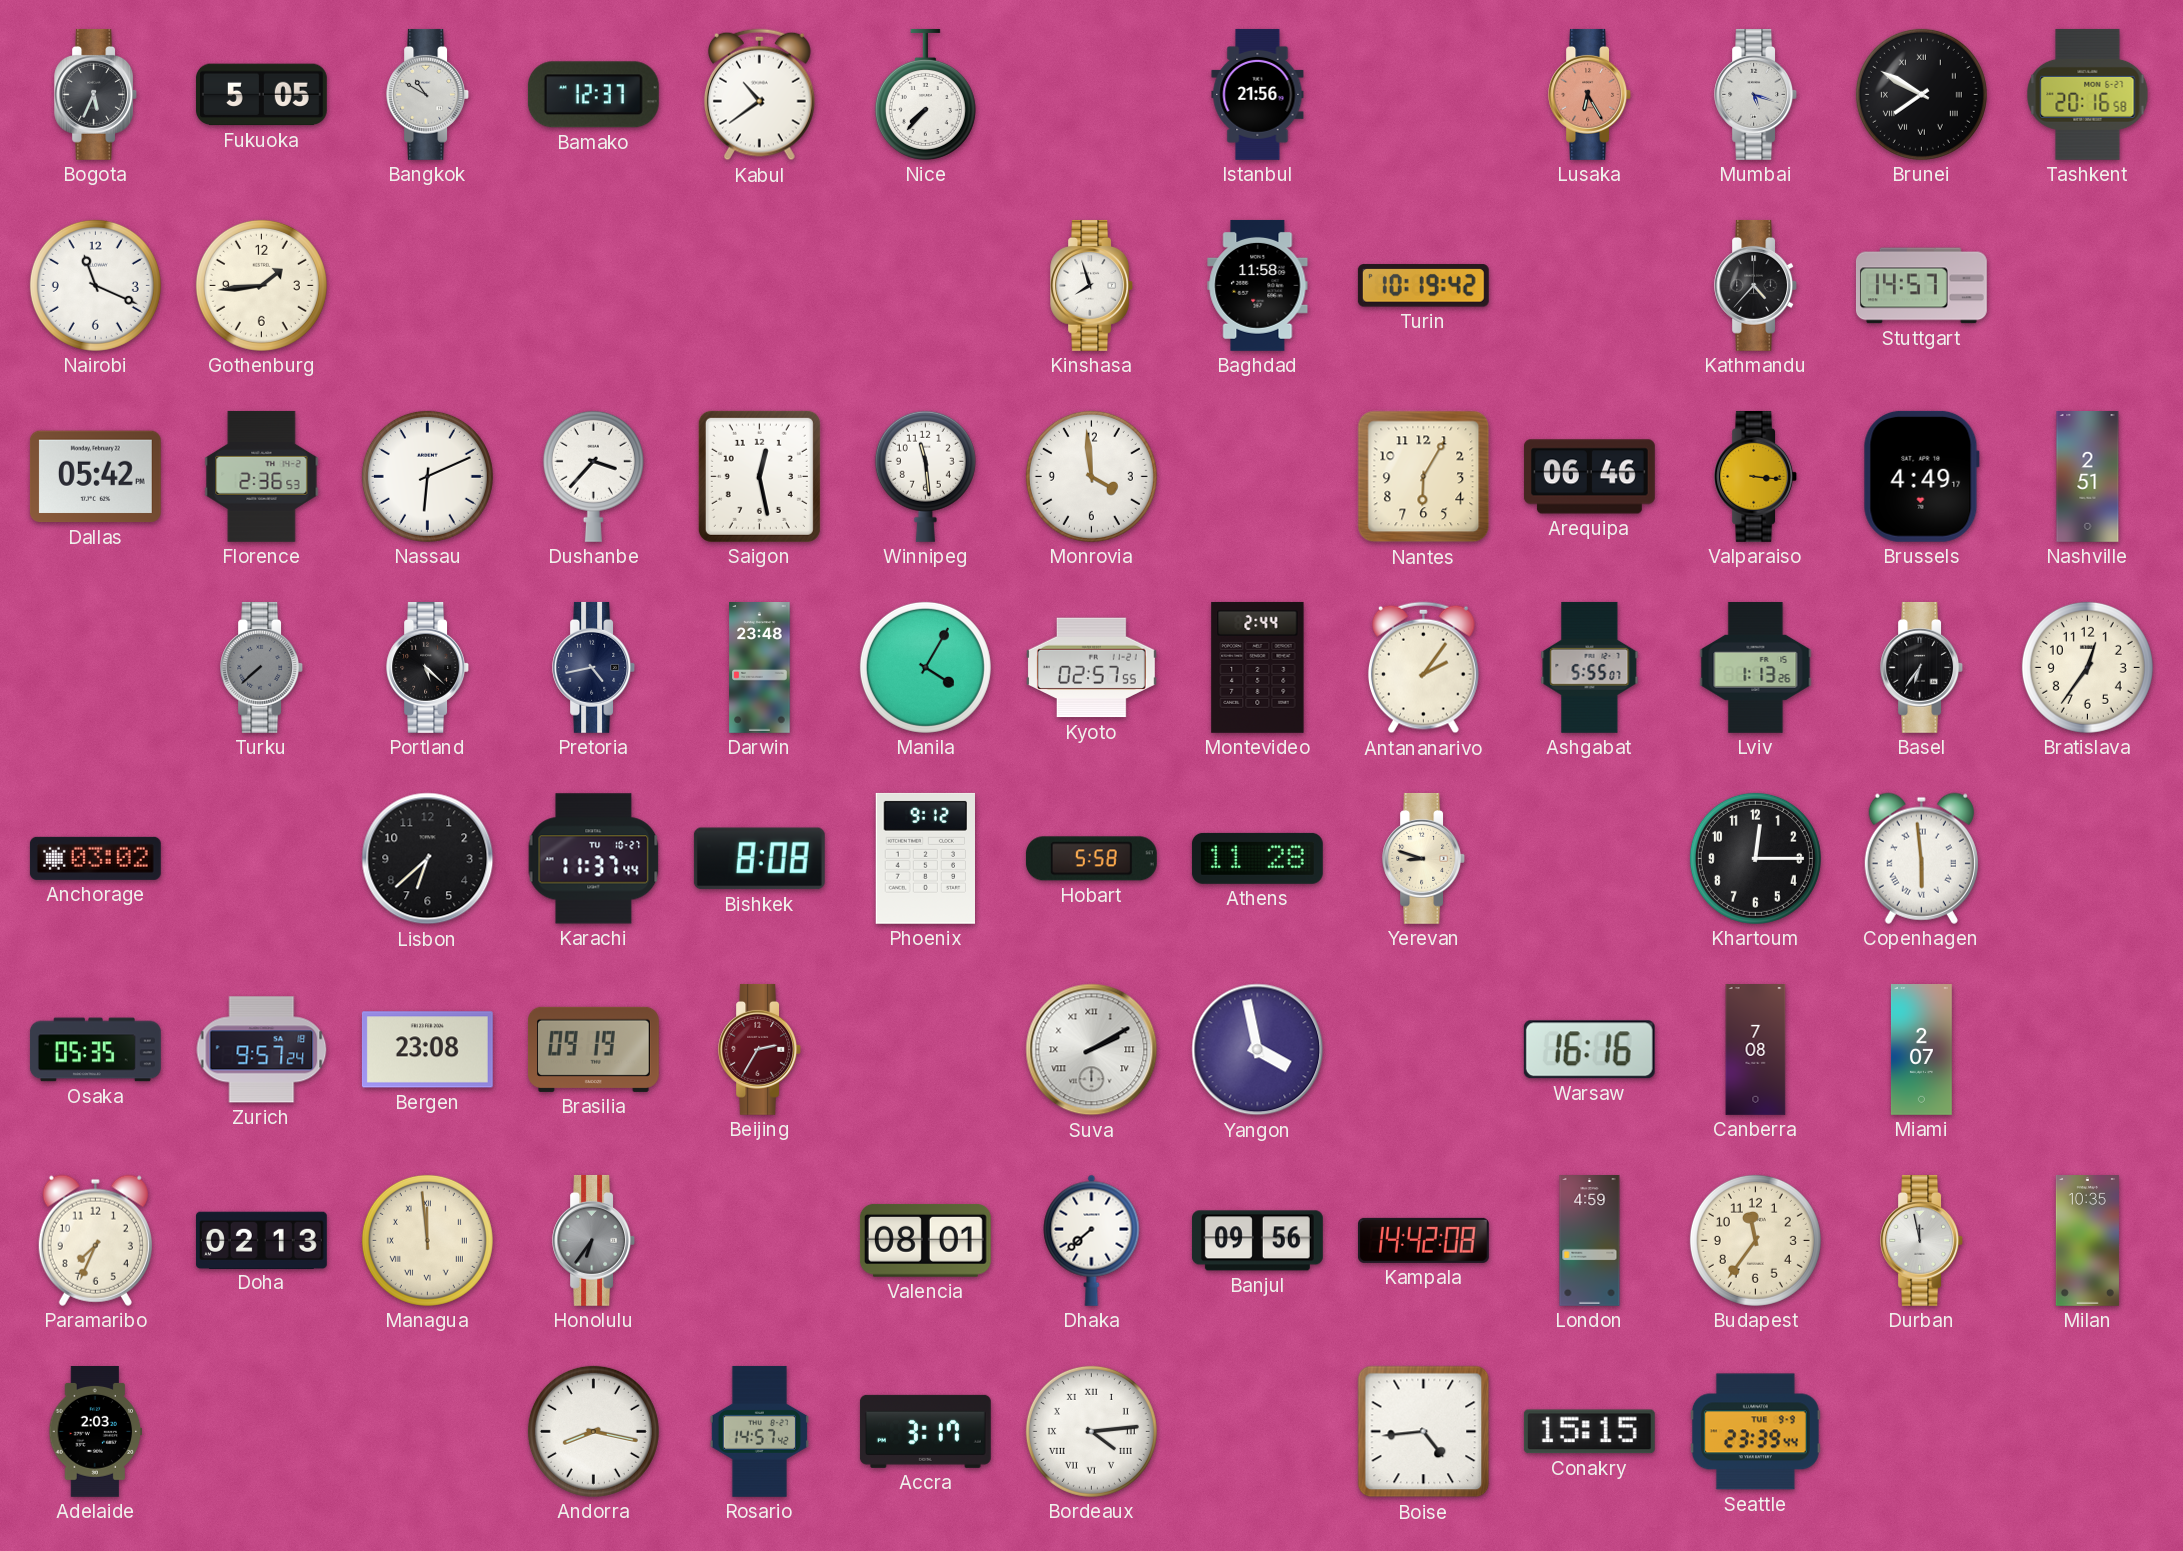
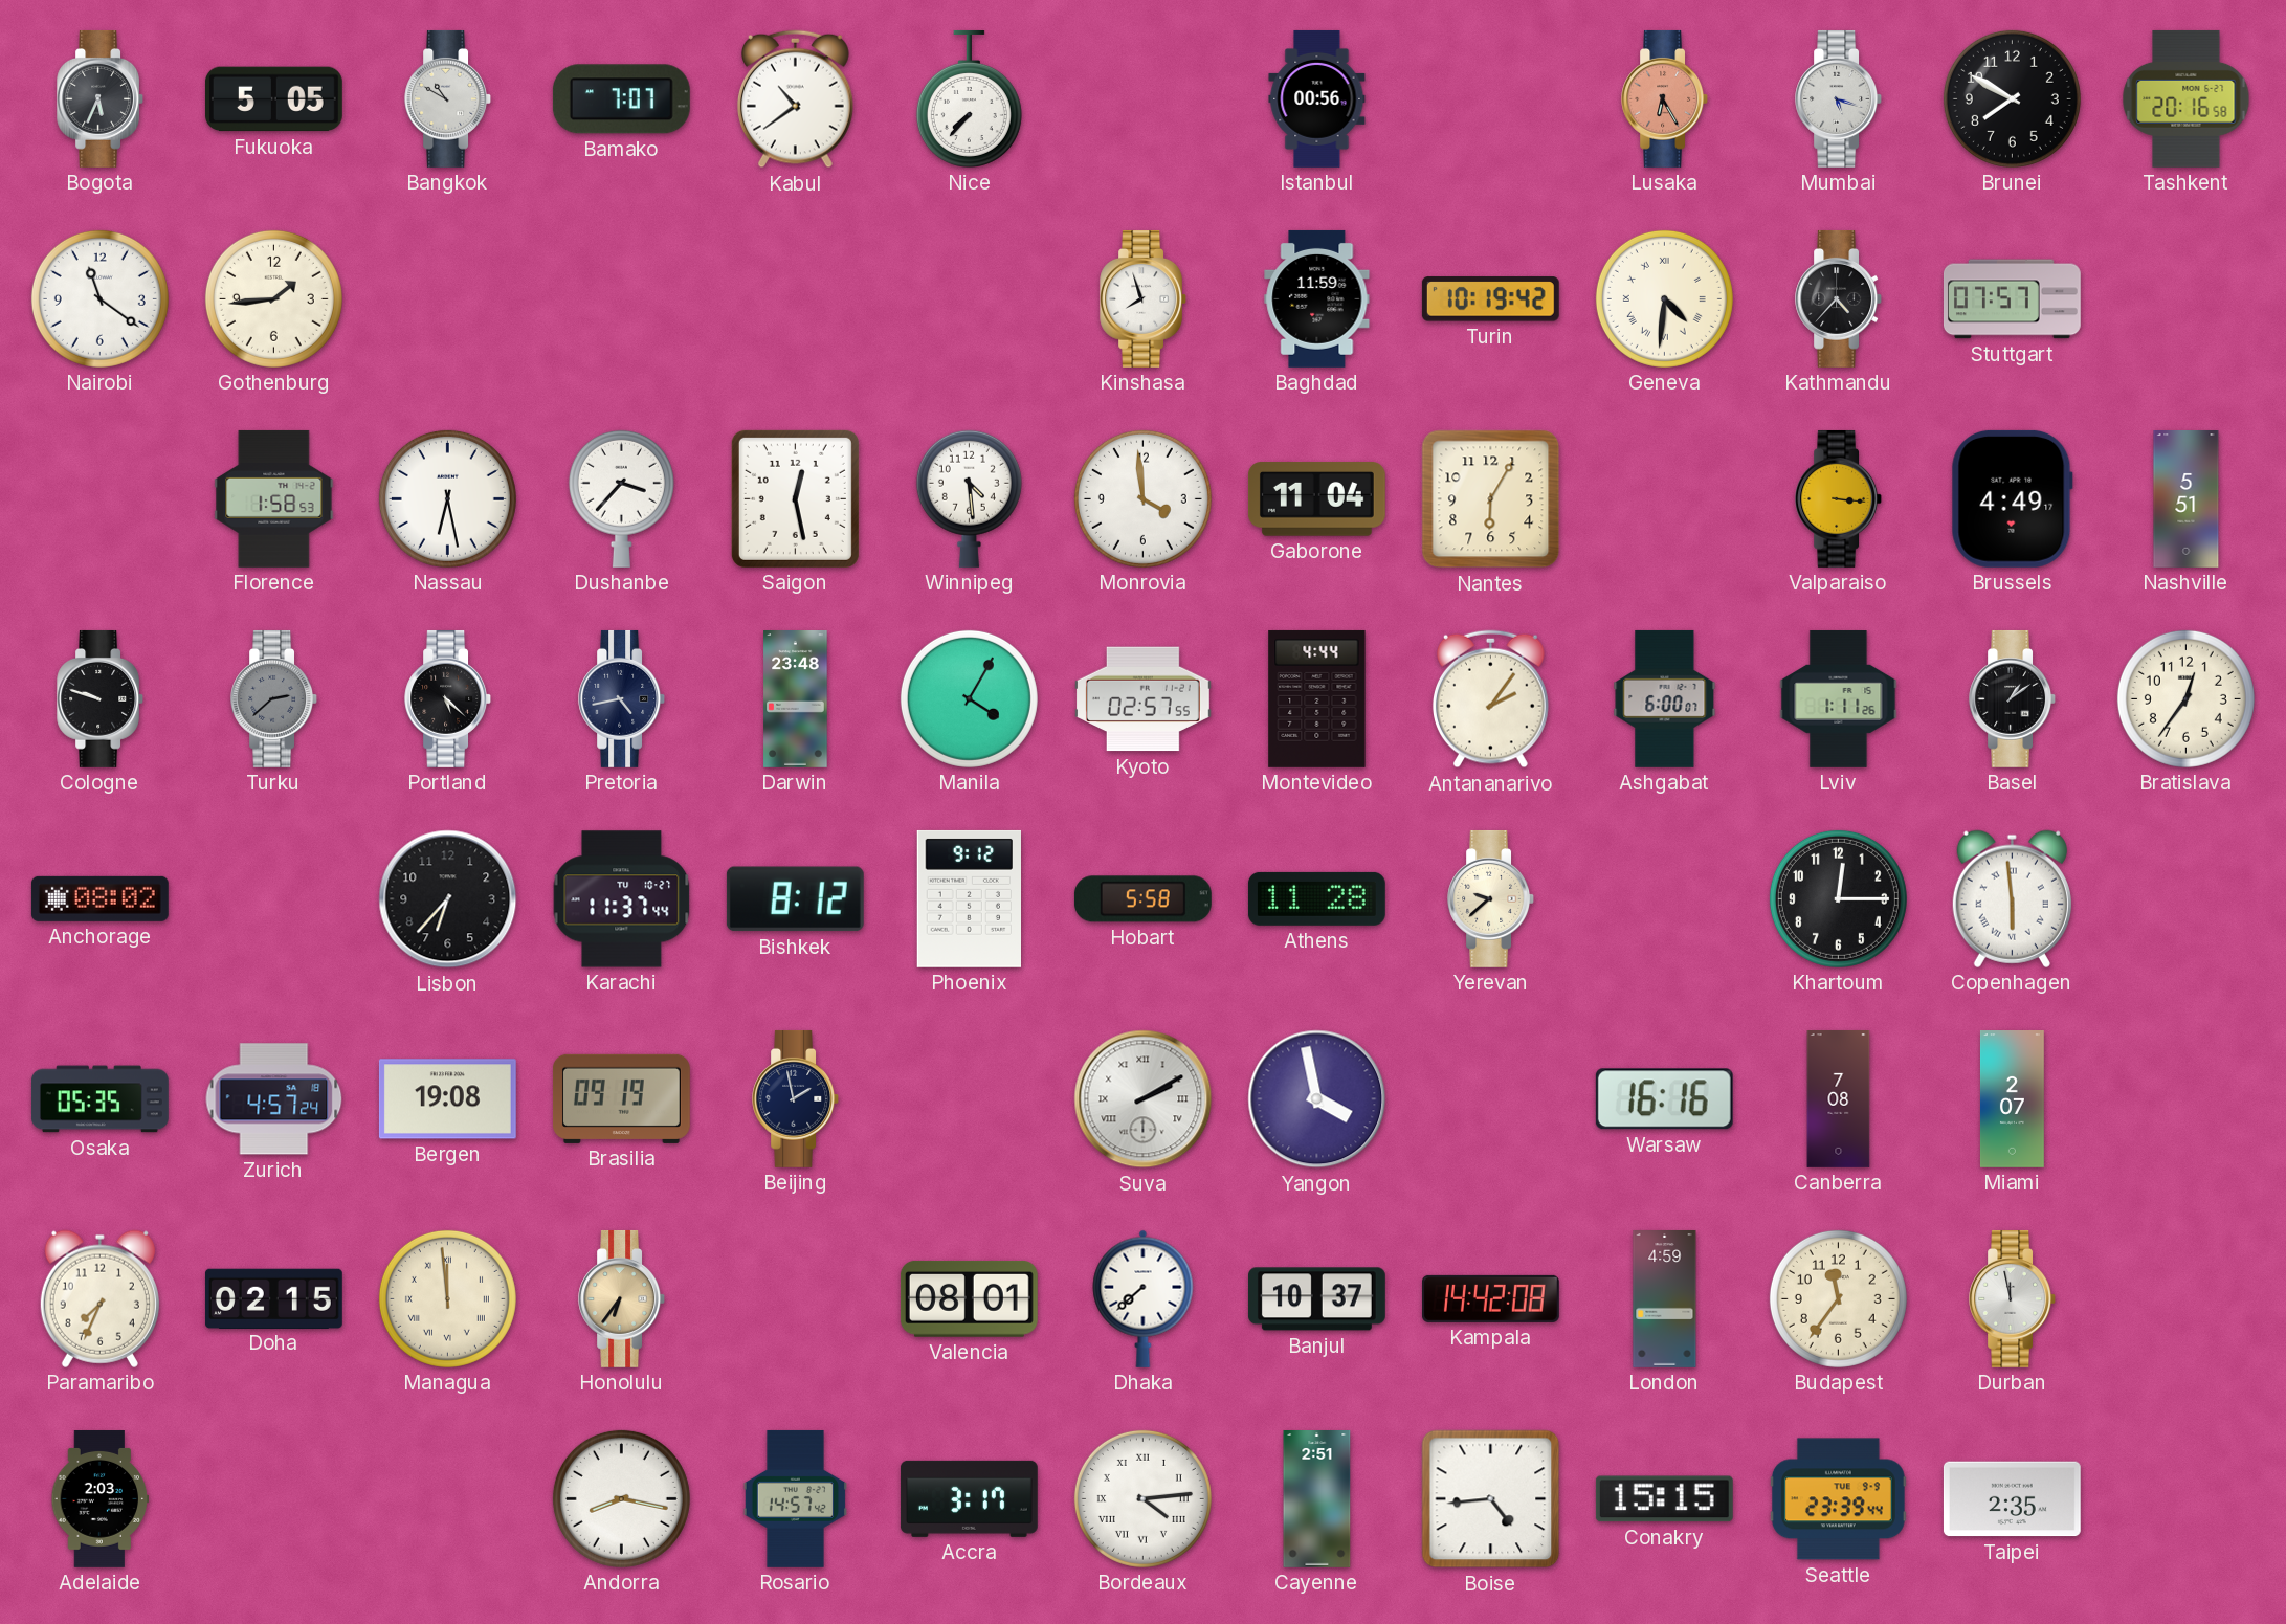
Bamako: 12:37 -> 7:07
Istanbul: 21:56 -> 00:56
Brunei numerals: Roman -> Arabic
Nairobi: 11:19 -> 11:21
Baghdad: 11:58 -> 11:59
Geneva: none -> 4:31
Stuttgart: 14:57 -> 07:57
Dallas: 05:42 -> none
Florence: 2:36 -> 1:58
Nassau: 6:11 -> 6:28
Winnipeg: 11:29 -> 4:29
Gaborone: none -> 11:04
Arequipa: 06:46 -> none
Nashville: 2:51 -> 5:51
Cologne: none -> 9:48
Turku: 7:38 -> 2:38
Montevideo: 2:44 -> 4:44
Ashgabat: 5:55 -> 6:00
Lviv: 1:13 -> 1:11
Basel: 6:36 -> 1:09
Anchorage: 03:02 -> 08:02
Lisbon: 6:38 -> 6:37
Bishkek: 8:08 -> 8:12
Yerevan: 8:48 -> 9:38
Zurich: 9:57 -> 4:57
Bergen: 23:08 -> 19:08
Beijing: 2:35 -> 1:58
Beijing dial: burgundy -> navy
Doha: 02:13 -> 02:15
Honolulu dial: grey -> champagne
Banjul: 09:56 -> 10:37
Milan: 10:35 -> none
Cayenne: none -> 2:51
Taipei: none -> 2:35
